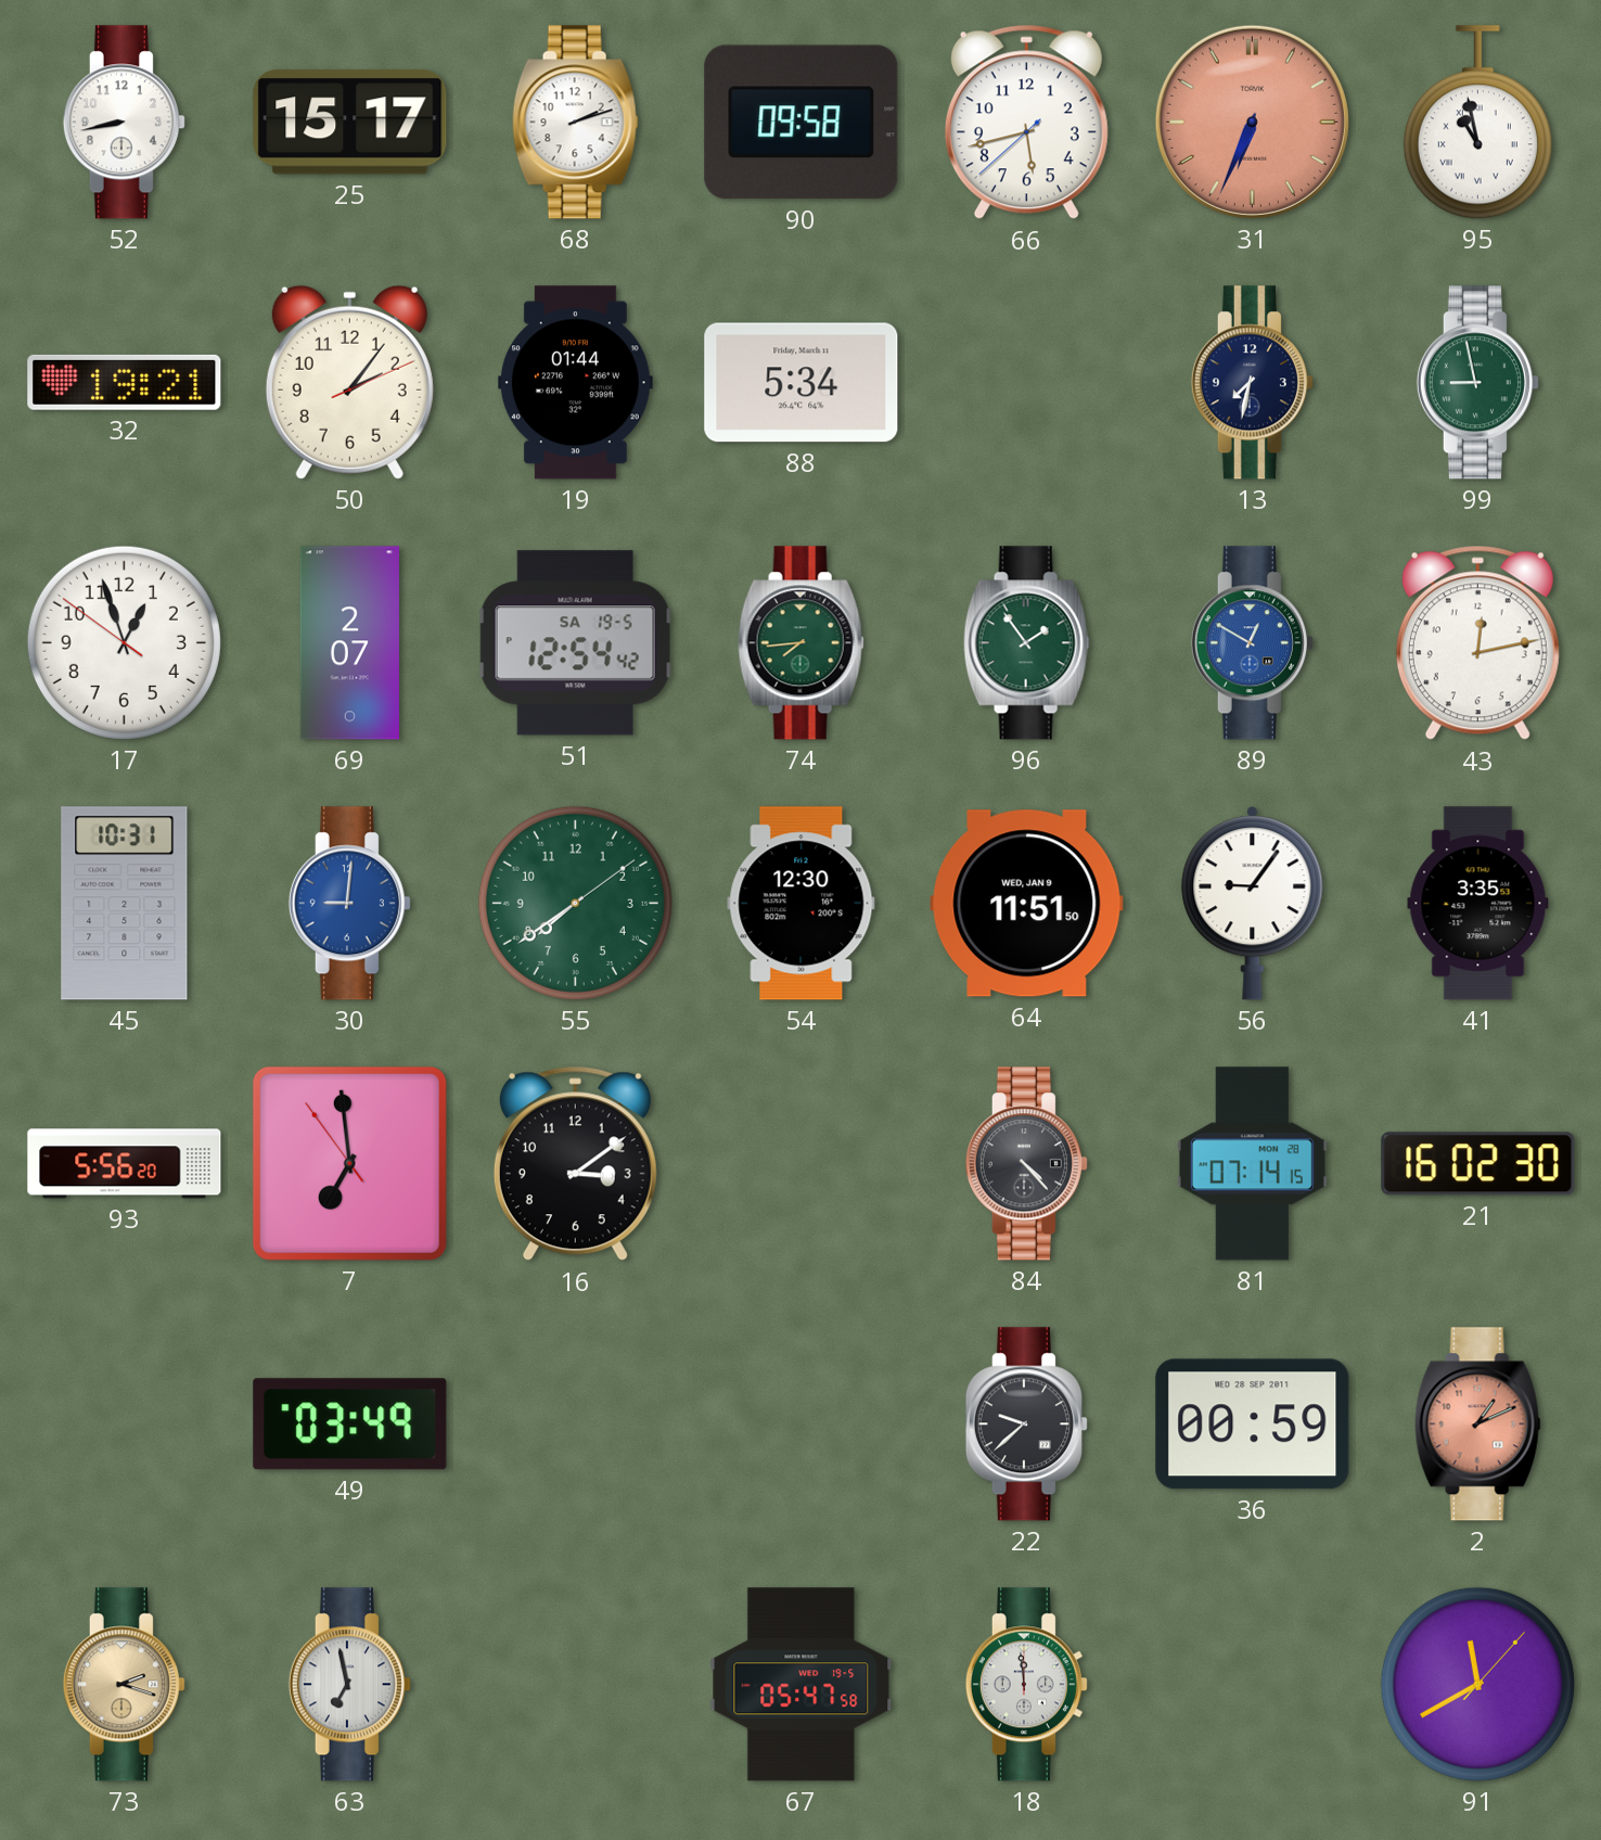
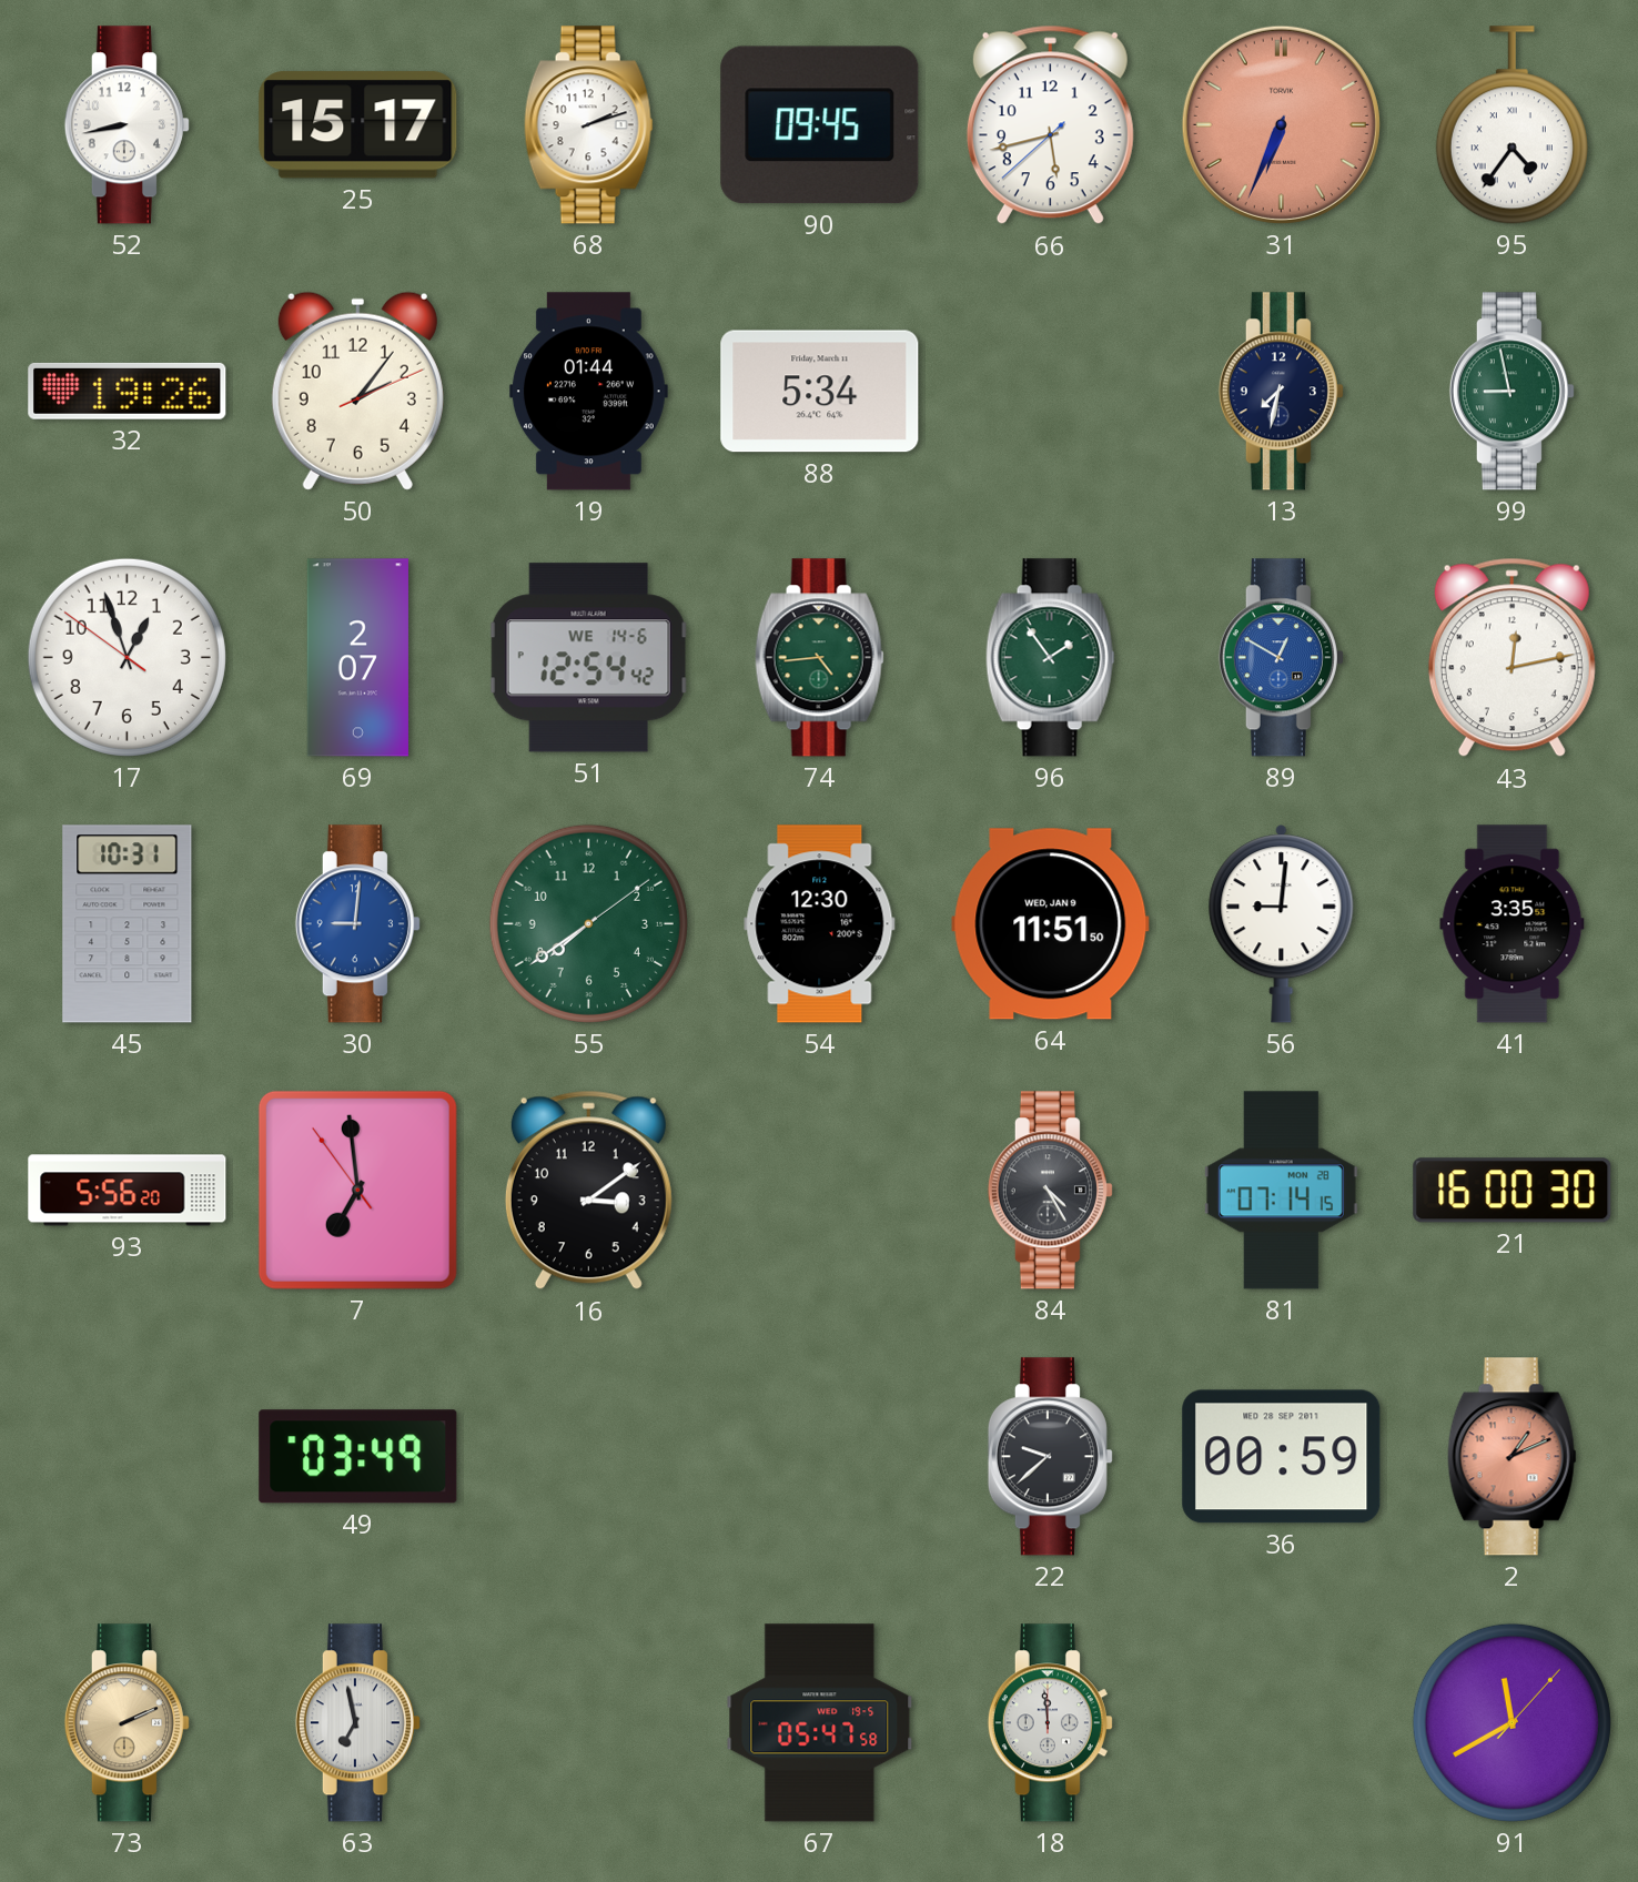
90: 09:58 -> 09:45
95: 10:58 -> 4:36
32: 19:21 -> 19:26
51 date: SA 19-5 -> WE 14-6
74: 7:44 -> 4:44
56: 9:06 -> 9:01
84: 4:23 -> 4:25
21: 16:02 -> 16:00
73: 2:18 -> 2:11
